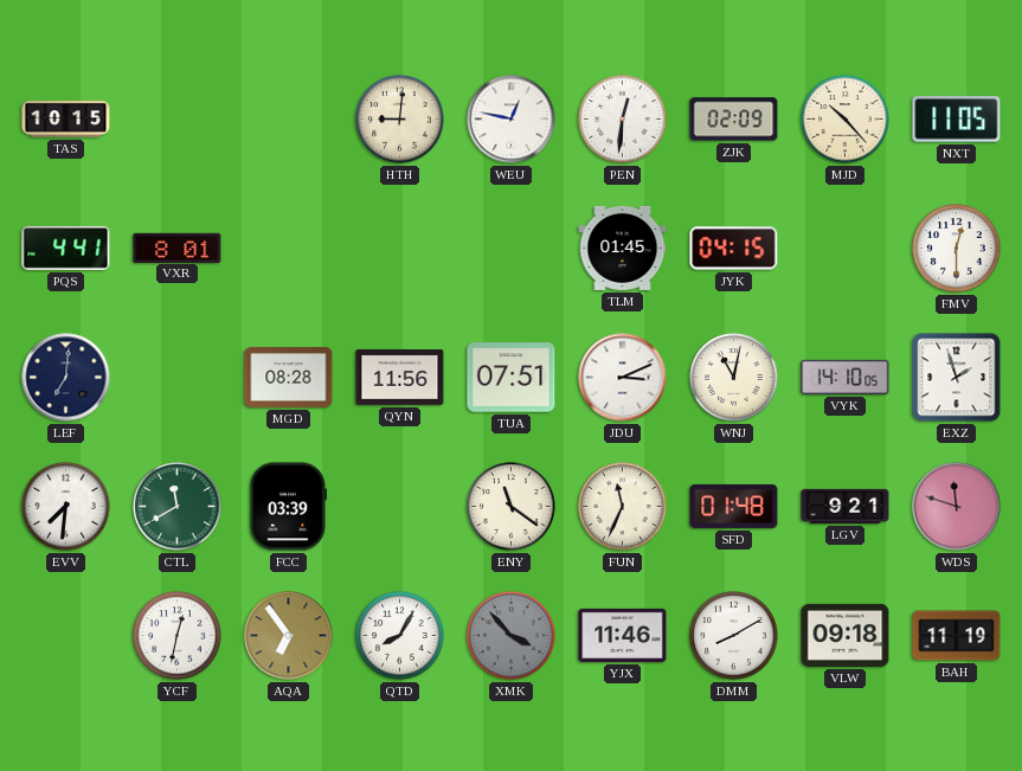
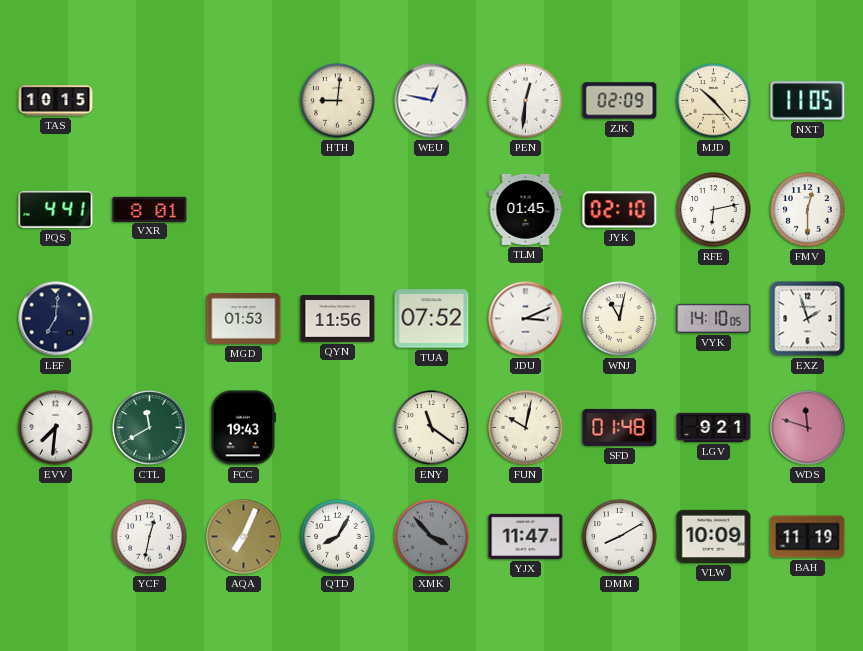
JYK: 04:15 -> 02:10
RFE: none -> 6:13
MGD: 08:28 -> 01:53
TUA: 07:51 -> 07:52
FCC: 03:39 -> 19:43
FUN: 11:34 -> 10:02
AQA: 6:54 -> 7:04
YJX: 11:46 -> 11:47
VLW: 09:18 -> 10:09
